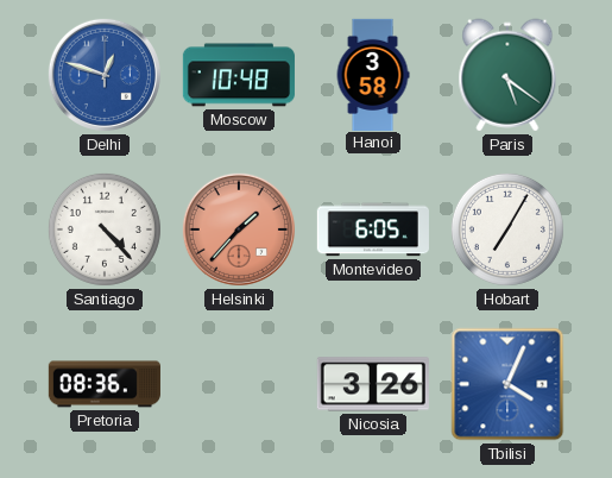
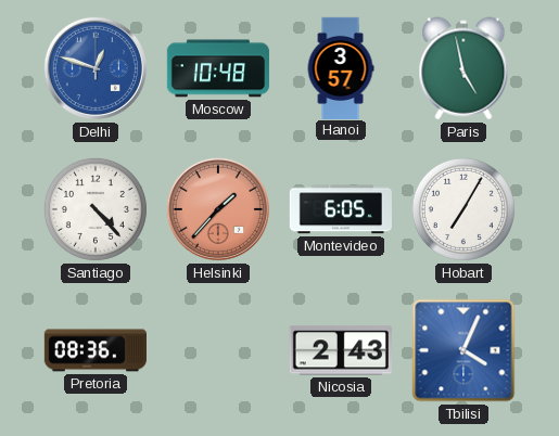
Hanoi: 3:58 -> 3:57
Paris: 5:21 -> 4:58
Nicosia: 3:26 -> 2:43
